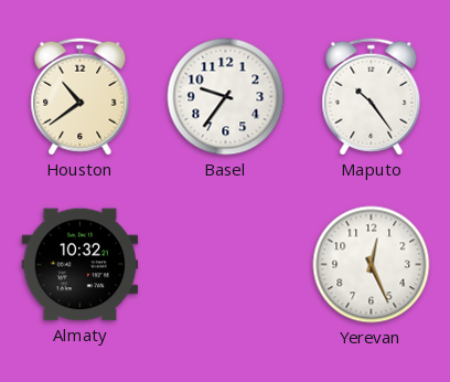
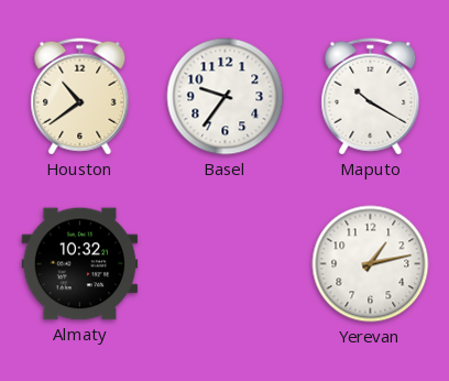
Maputo: 10:24 -> 10:20
Yerevan: 12:26 -> 1:13
